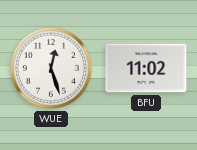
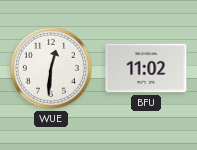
WUE: 12:27 -> 12:31
